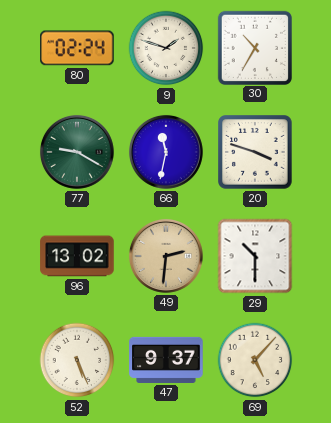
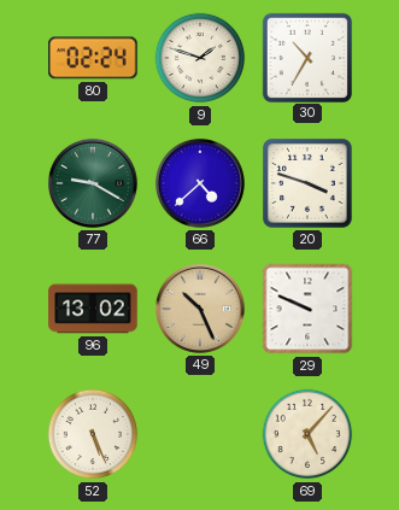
66: 11:32 -> 4:38
49: 2:31 -> 10:26
29: 10:30 -> 9:49
47: 9:37 -> none
